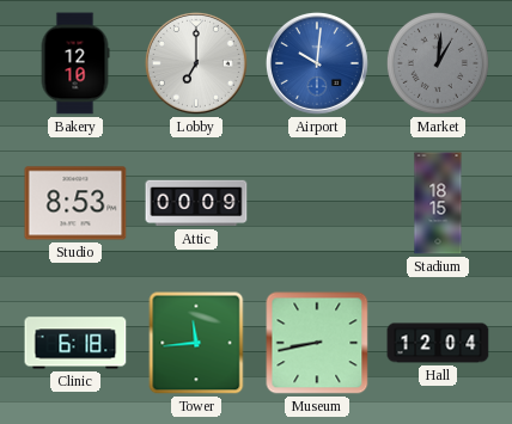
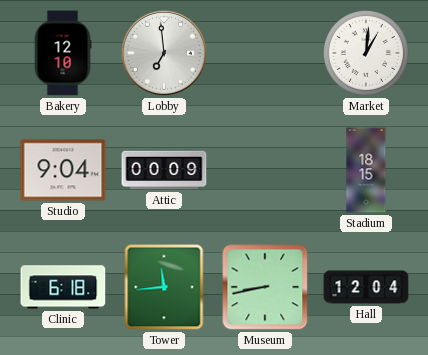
Lobby: 7:00 -> 6:59
Airport: 10:01 -> none
Market dial: grey -> white
Studio: 8:53 -> 9:04
